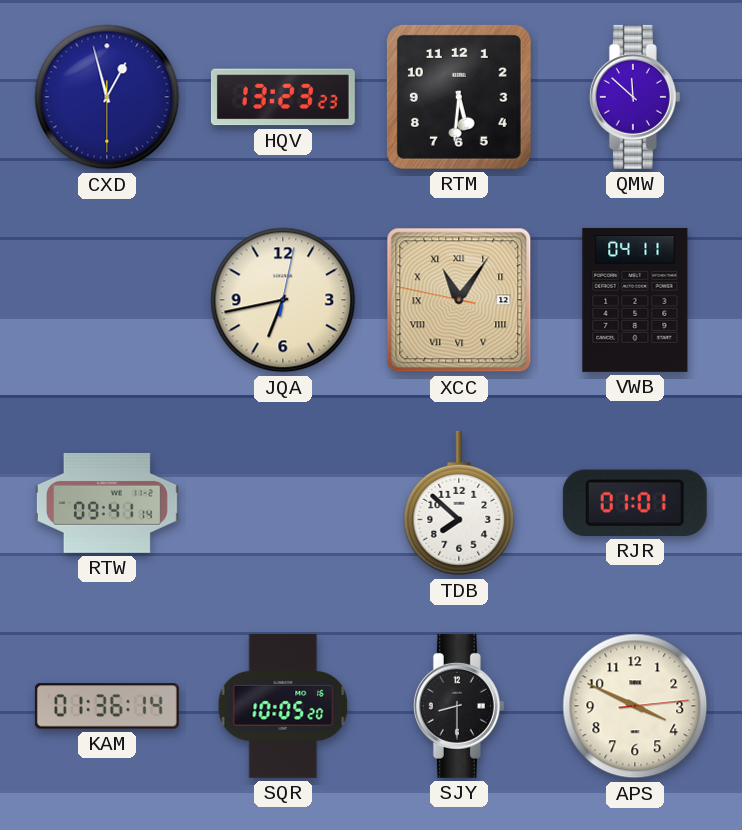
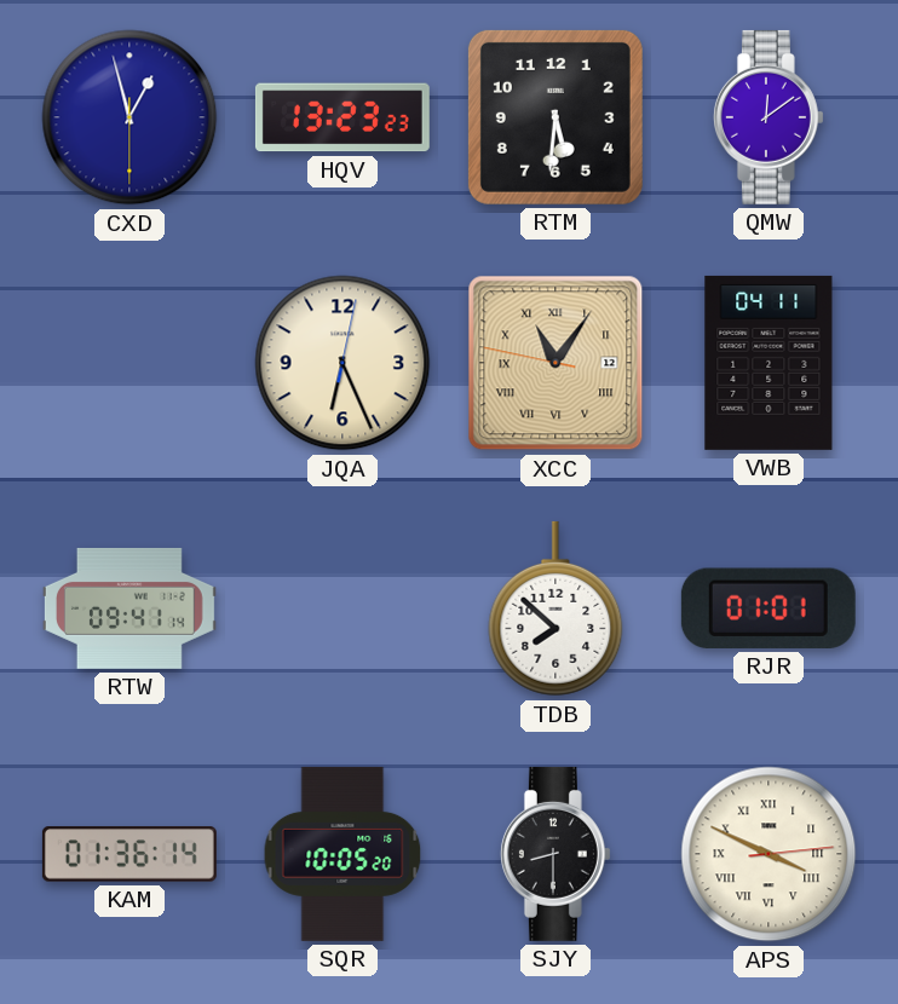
QMW: 11:52 -> 12:09
JQA: 6:43 -> 6:26
APS numerals: Arabic -> Roman
